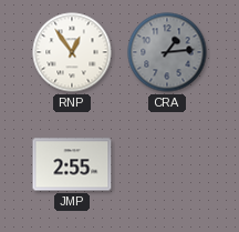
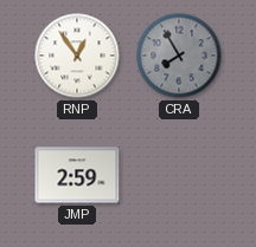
CRA: 1:14 -> 7:55
JMP: 2:55 -> 2:59
